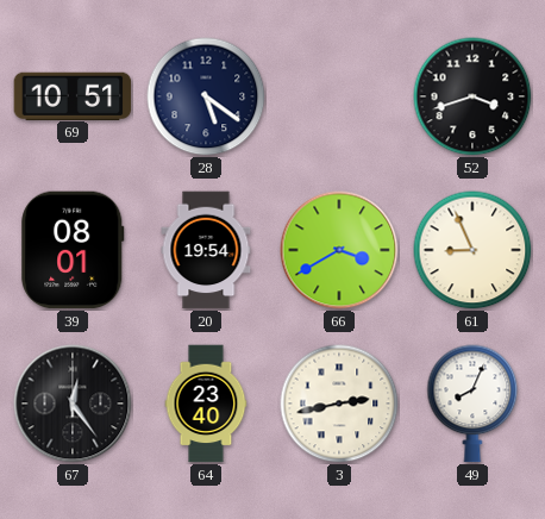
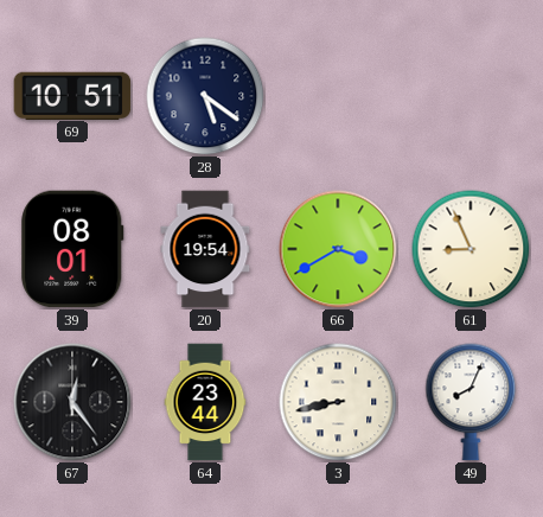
52: 3:42 -> none
64: 23:40 -> 23:44
3: 2:43 -> 8:43
